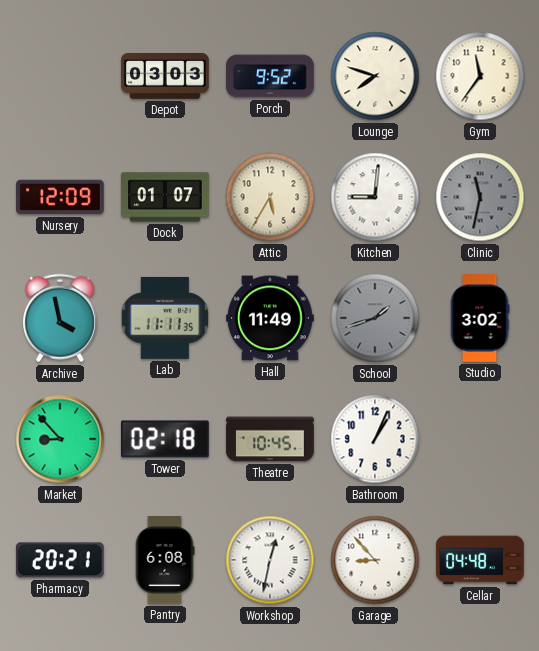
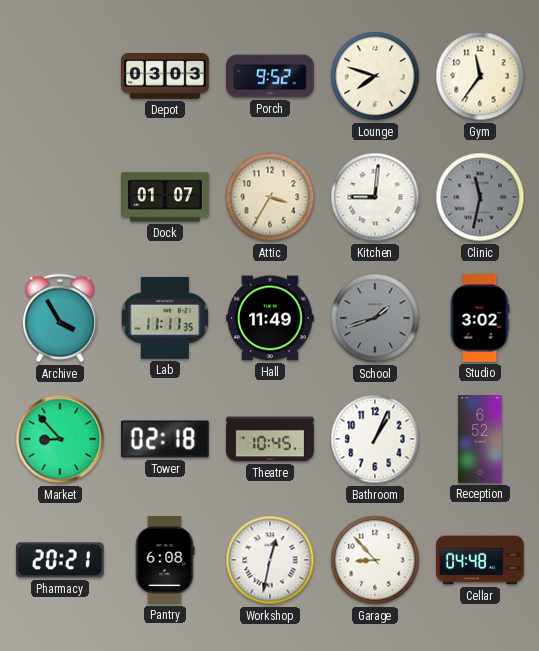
Nursery: 12:09 -> none
Attic: 5:35 -> 3:35
Archive: 3:58 -> 3:55
Reception: none -> 6:52
